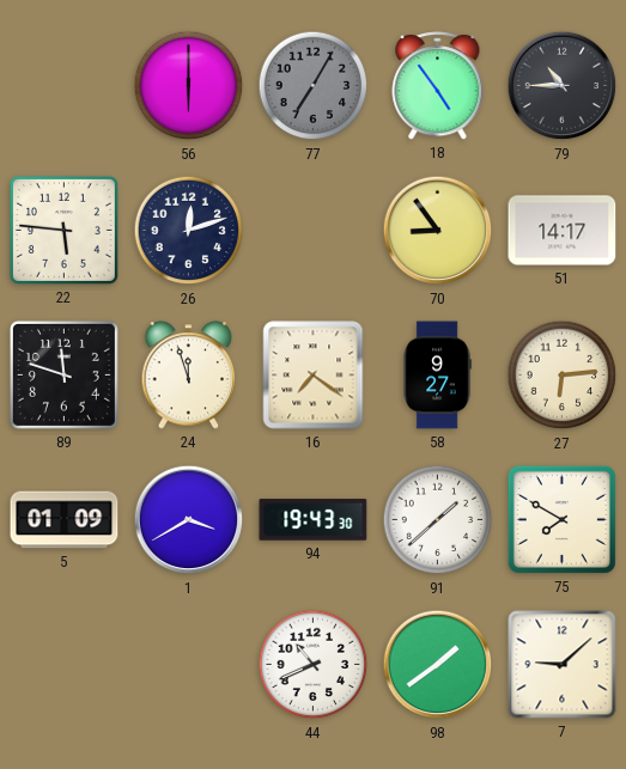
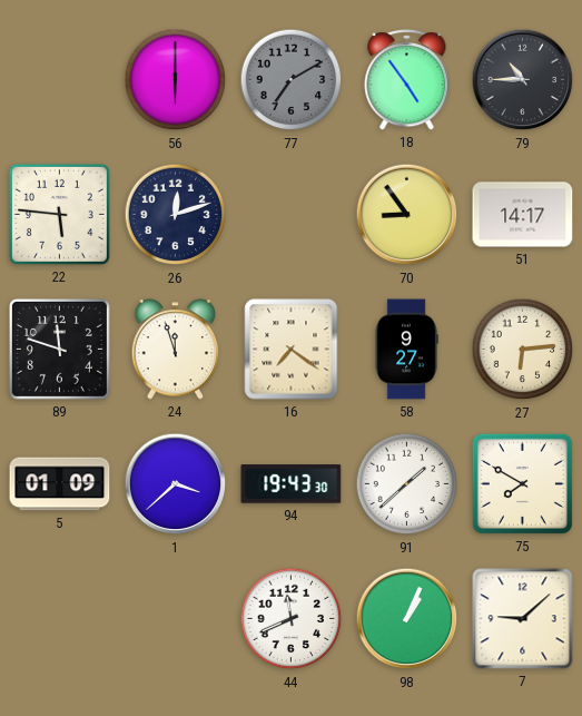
77: 7:05 -> 7:10
1: 3:40 -> 3:38
44: 10:41 -> 11:41
98: 1:39 -> 1:04
